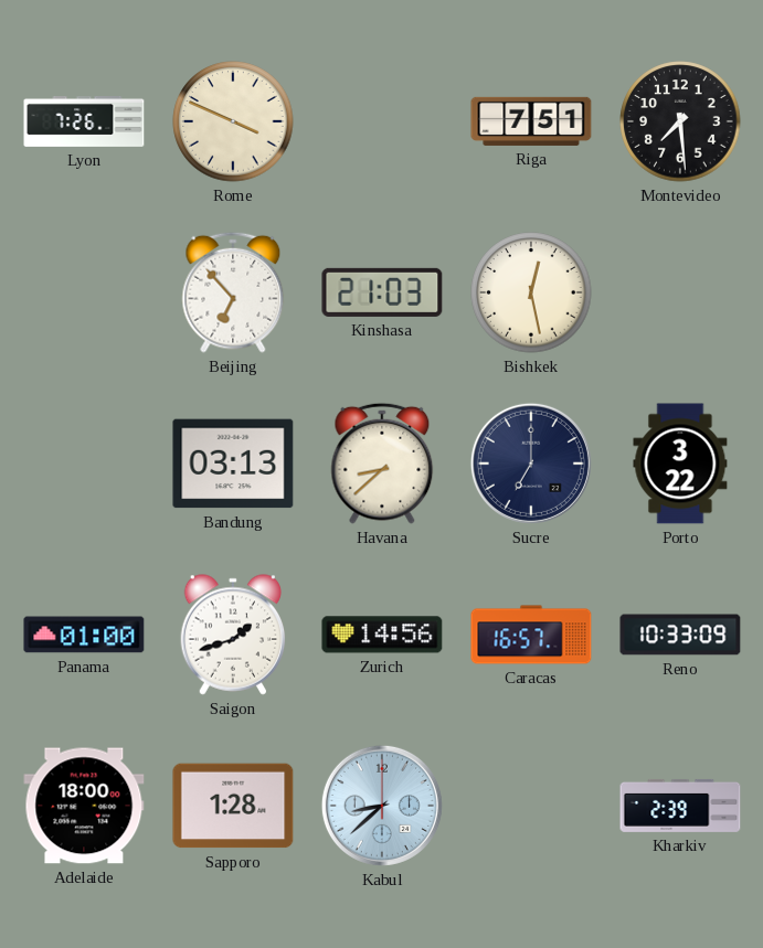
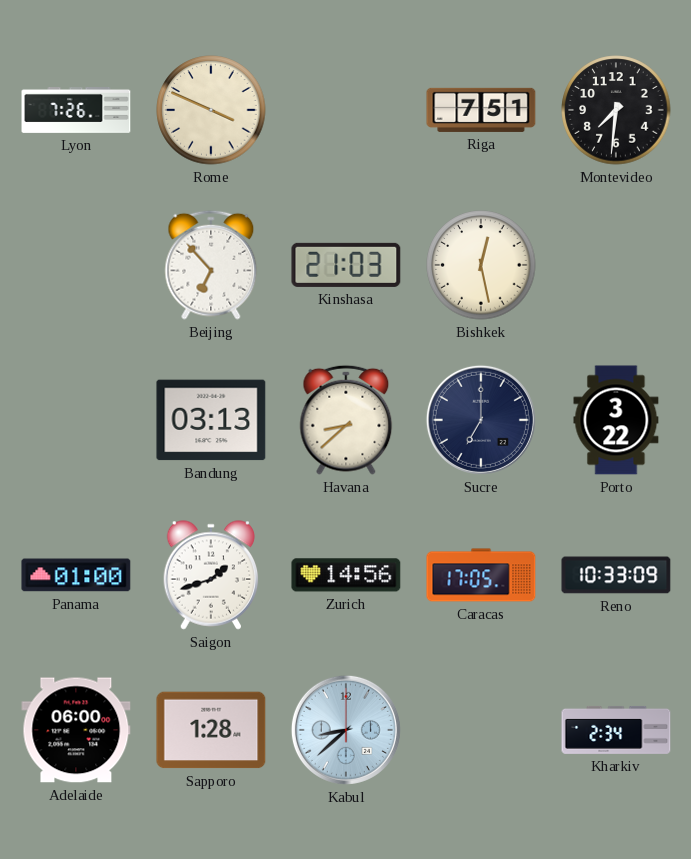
Montevideo: 7:29 -> 7:31
Caracas: 16:57 -> 17:05
Adelaide: 18:00 -> 06:00
Kharkiv: 2:39 -> 2:34
